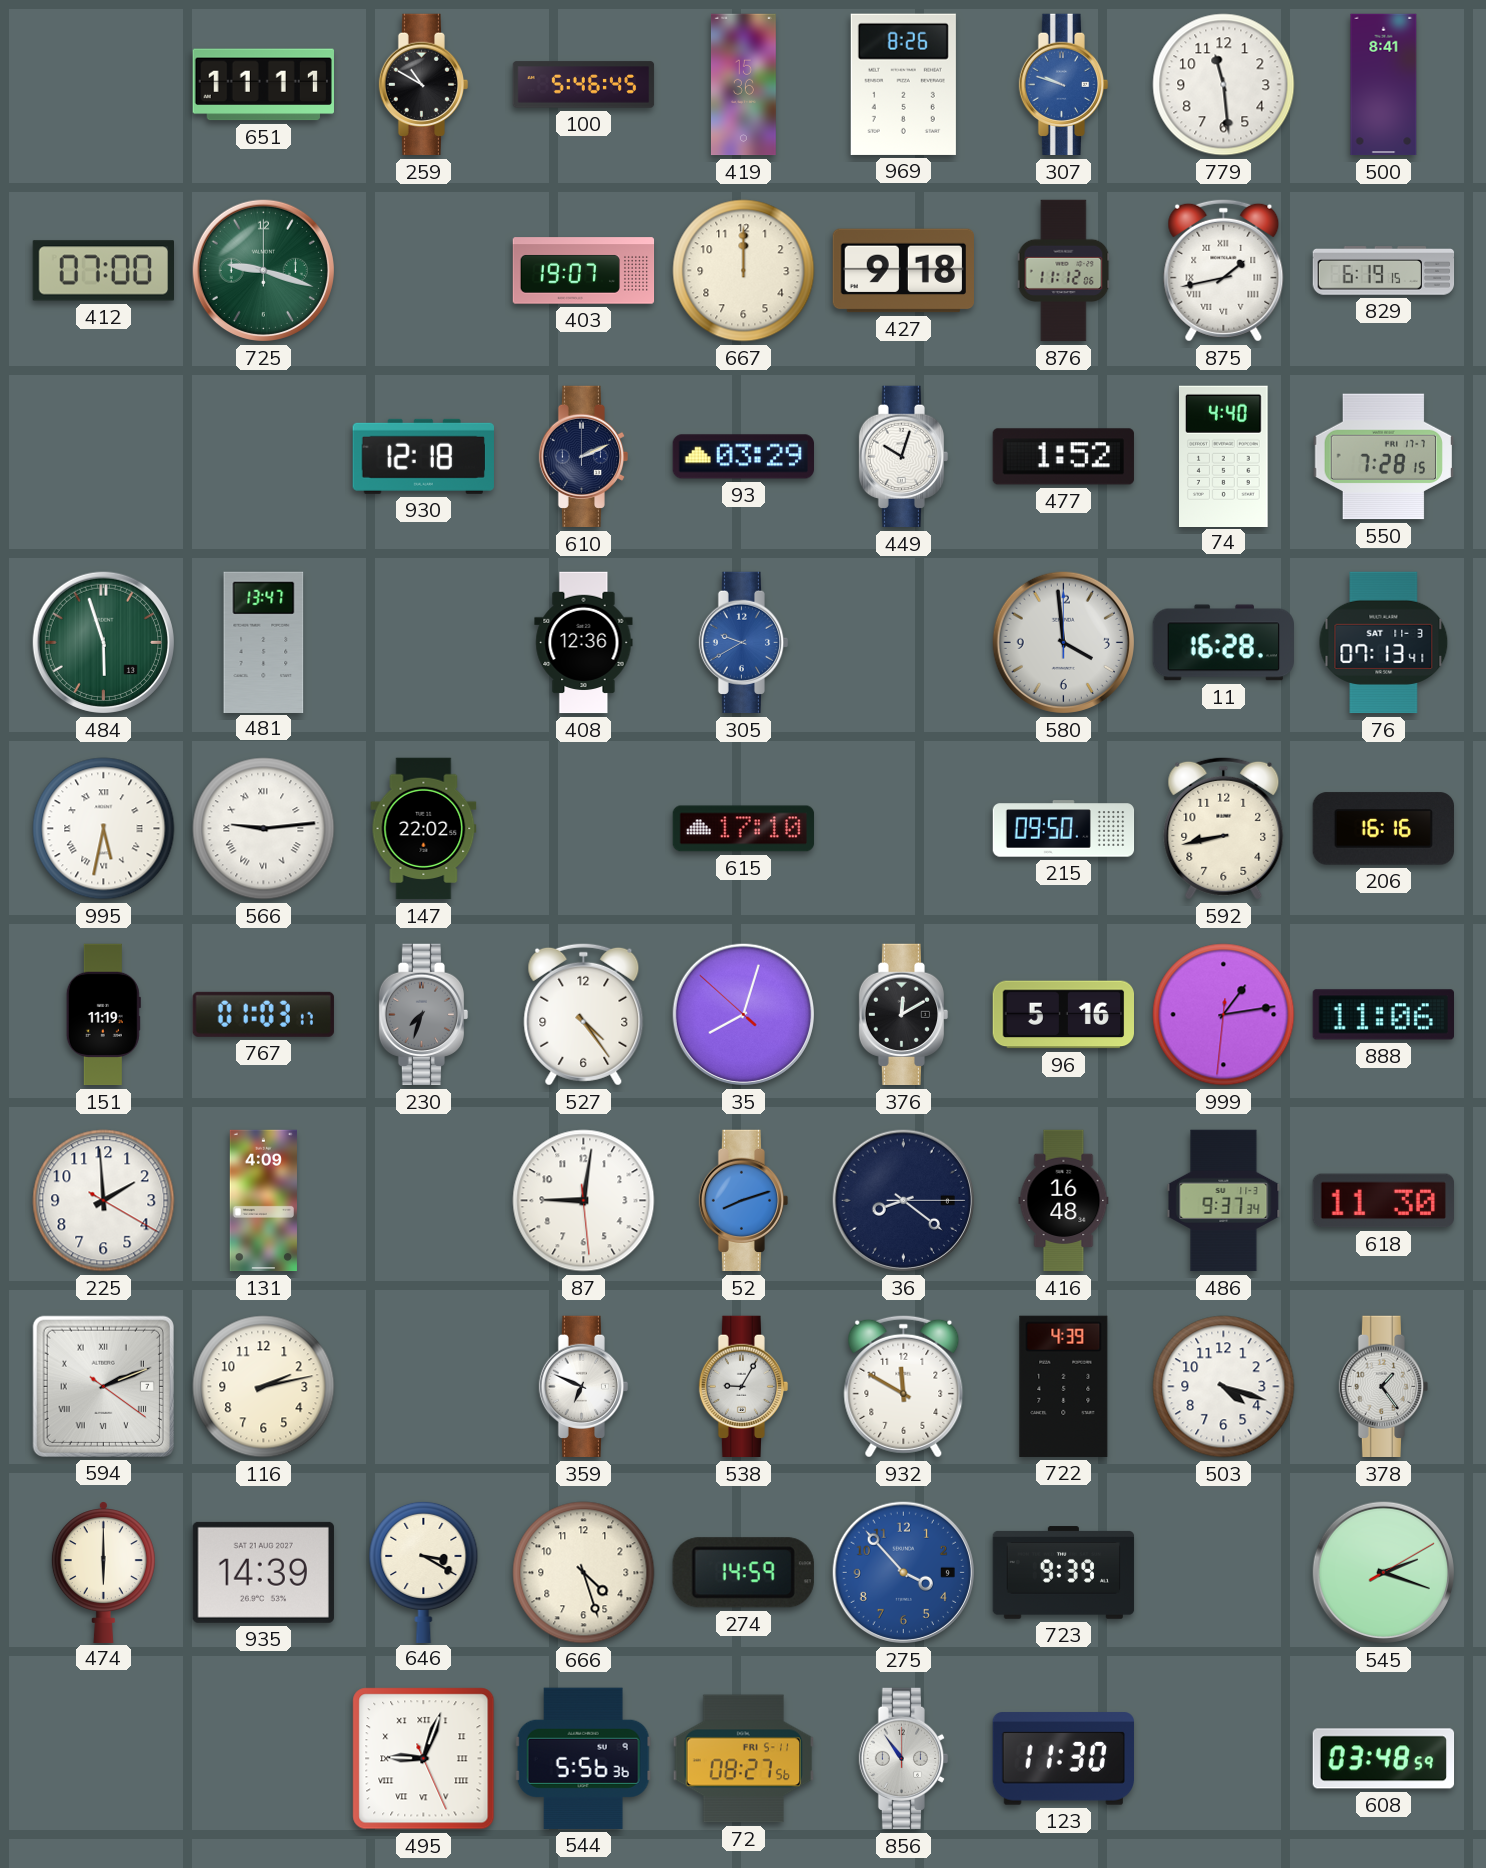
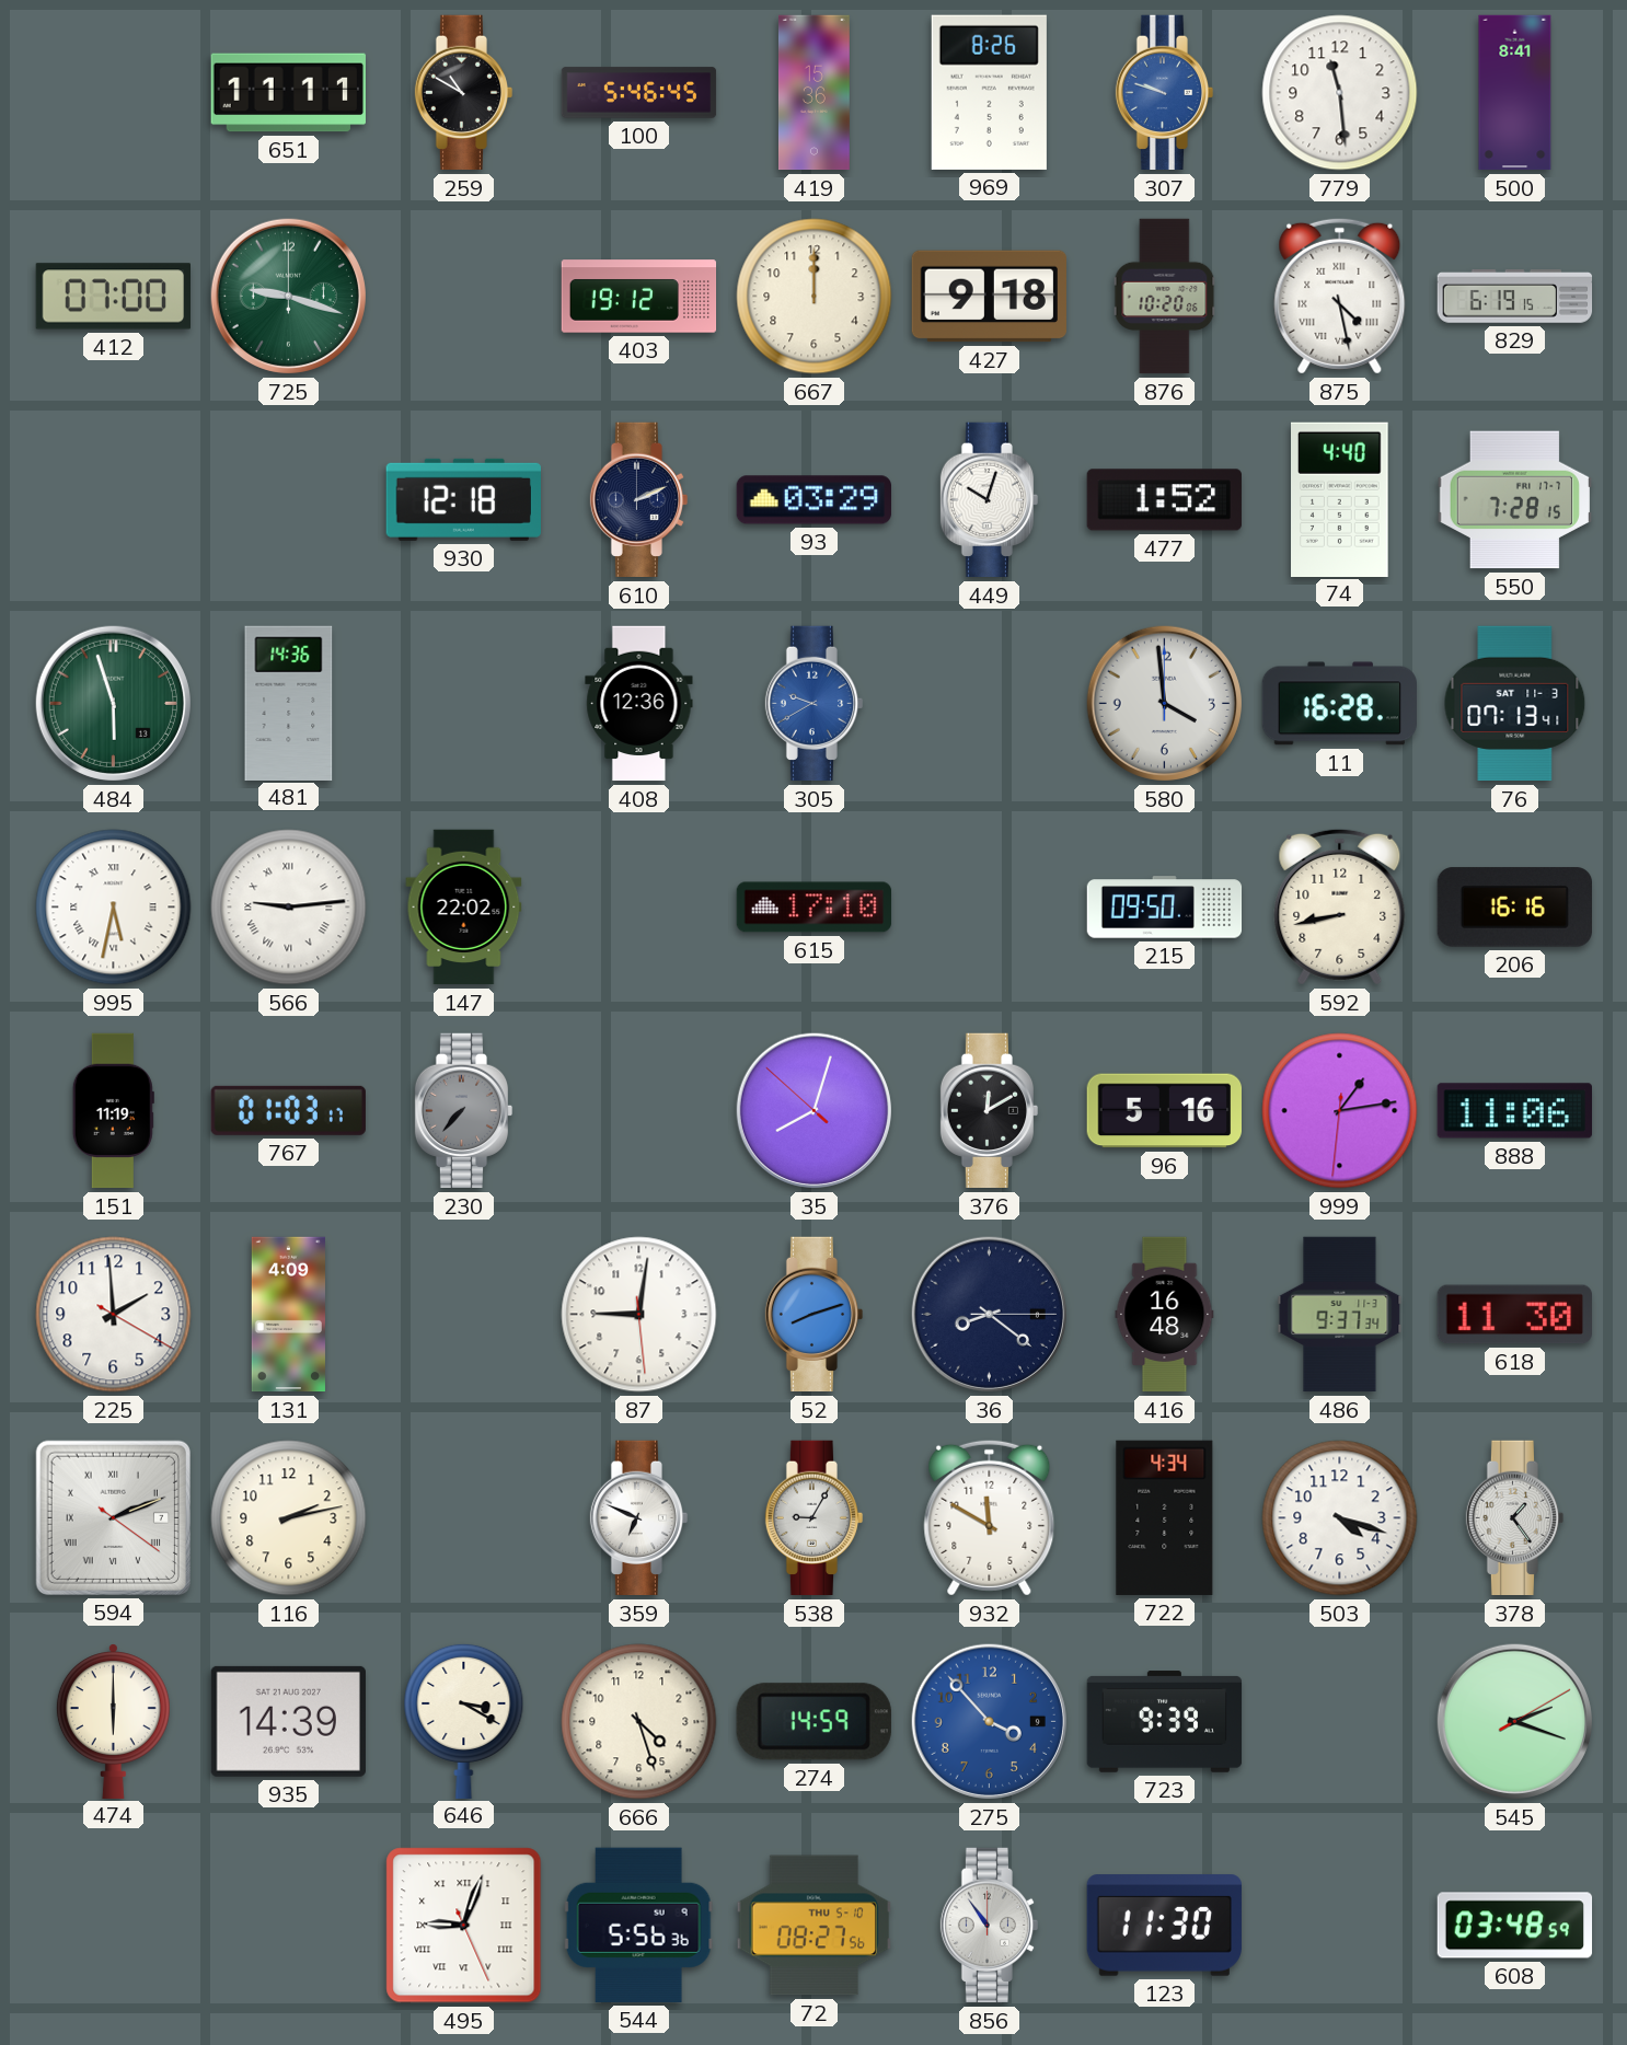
403: 19:07 -> 19:12
876: 11:12 -> 10:20
875: 1:43 -> 4:28
481: 13:47 -> 14:36
230: 7:33 -> 7:37
527: 4:24 -> none
722: 4:39 -> 4:34
72 date: FRI 5-11 -> THU 5-10
